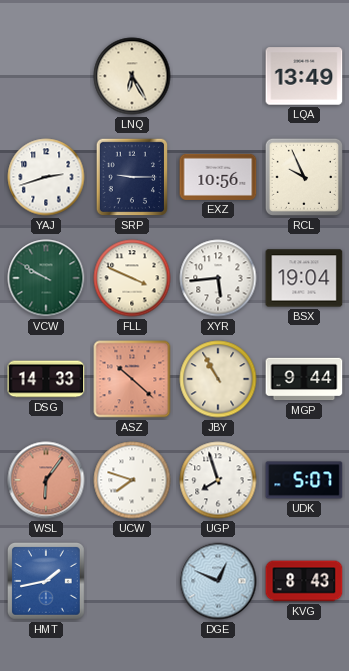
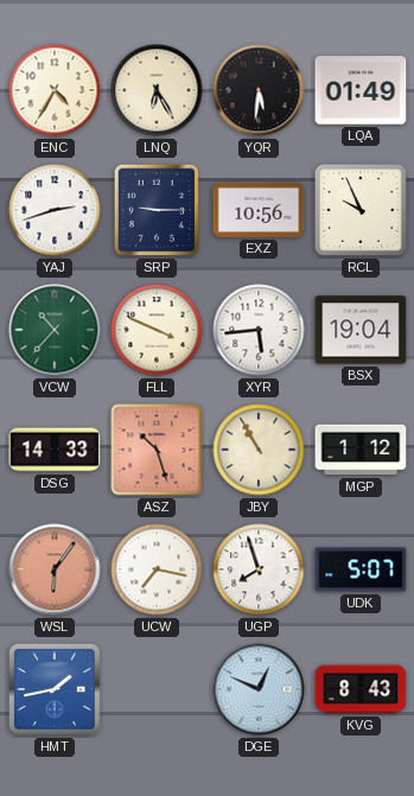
ENC: none -> 4:35
YQR: none -> 5:31
LQA: 13:49 -> 01:49
VCW: 9:50 -> 10:37
ASZ: 10:22 -> 10:27
MGP: 9:44 -> 1:12
UCW: 7:48 -> 7:17
